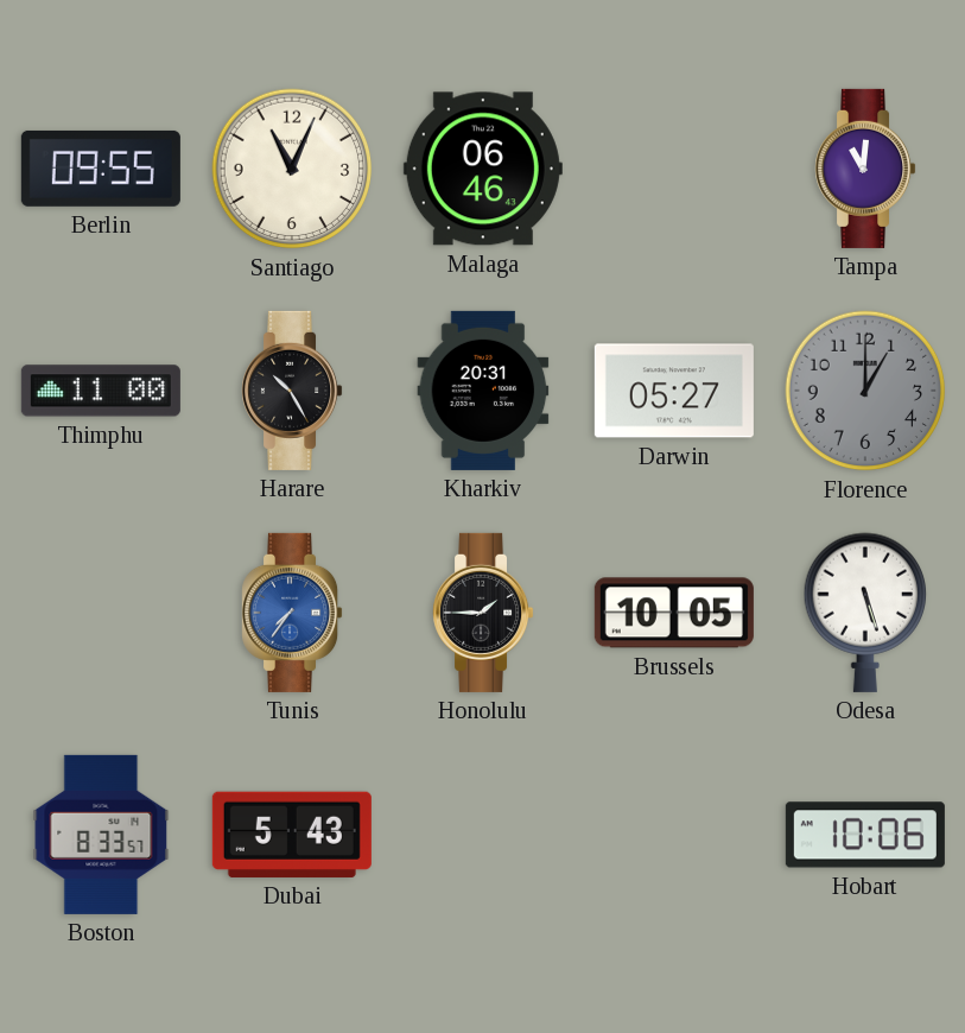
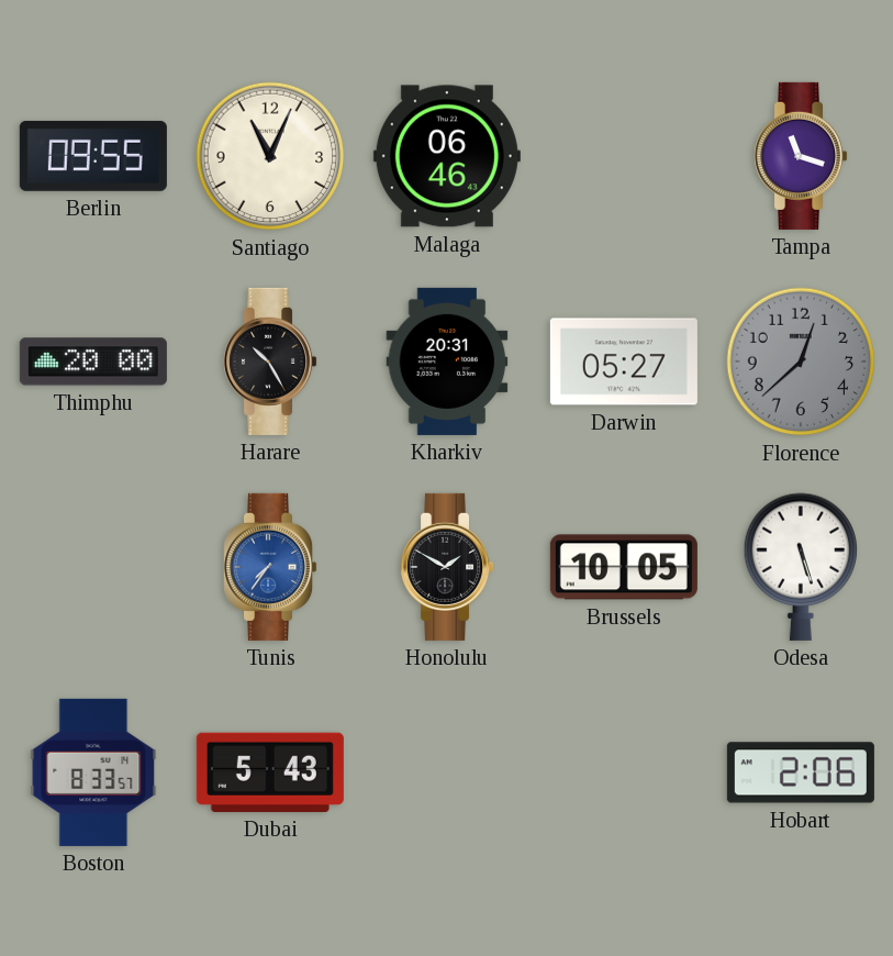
Tampa: 11:01 -> 11:18
Thimphu: 11:00 -> 20:00
Florence: 1:00 -> 12:38
Honolulu: 1:45 -> 1:50
Hobart: 10:06 -> 2:06
